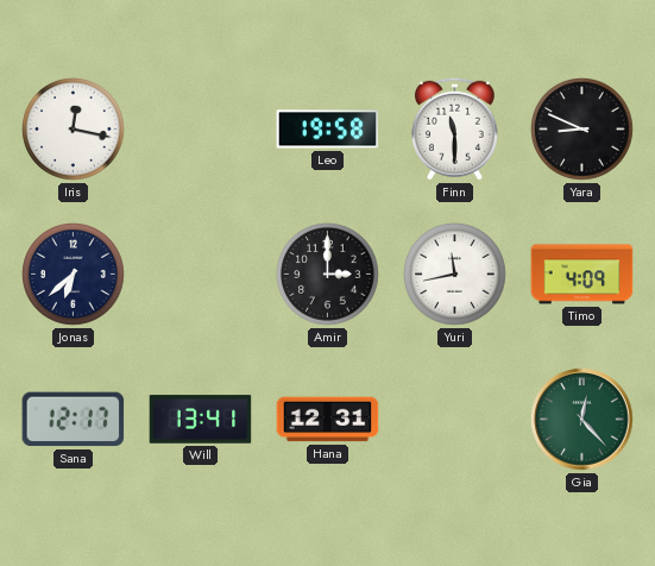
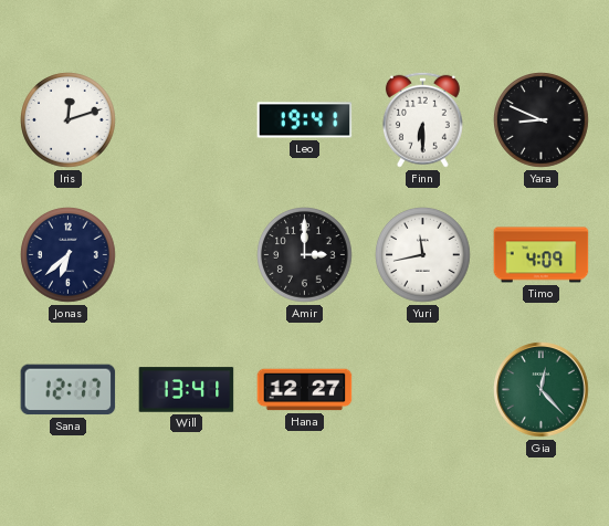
Iris: 12:17 -> 12:12
Leo: 19:58 -> 19:41
Finn: 11:30 -> 6:30
Hana: 12:31 -> 12:27
